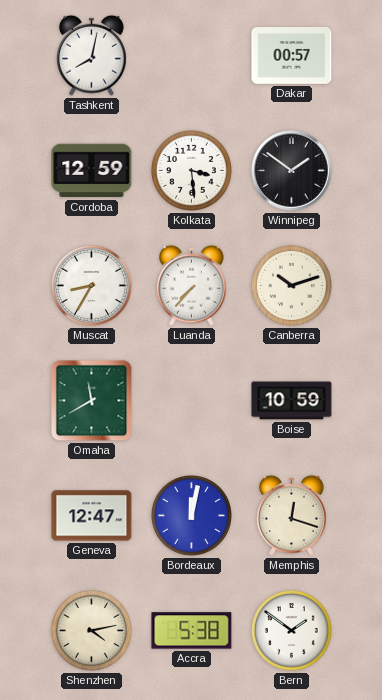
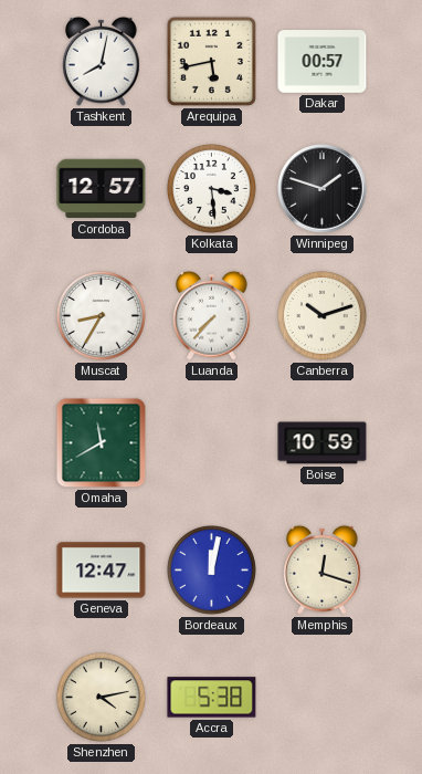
Arequipa: none -> 5:43
Cordoba: 12:59 -> 12:57
Winnipeg: 1:51 -> 1:48
Bern: 1:51 -> none
